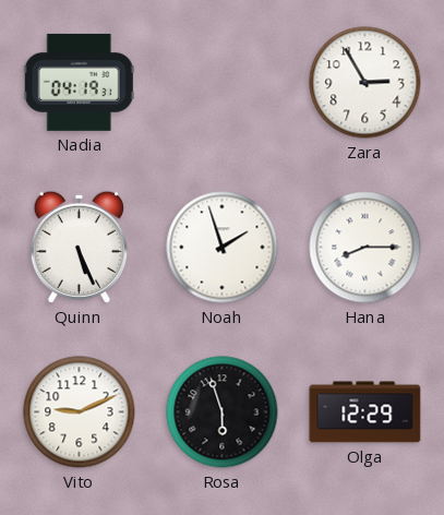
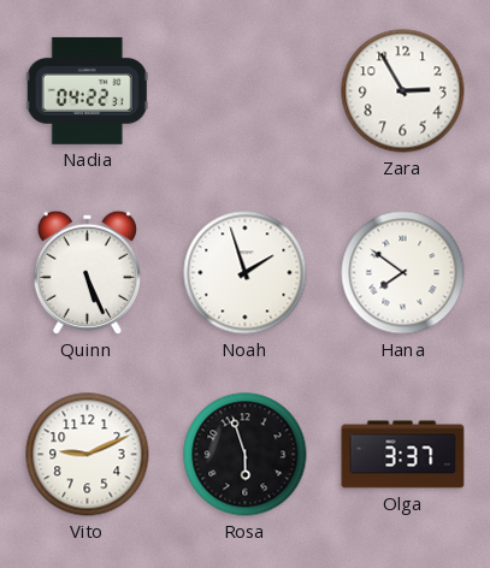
Nadia: 04:19 -> 04:22
Hana: 8:15 -> 7:51
Olga: 12:29 -> 3:37
